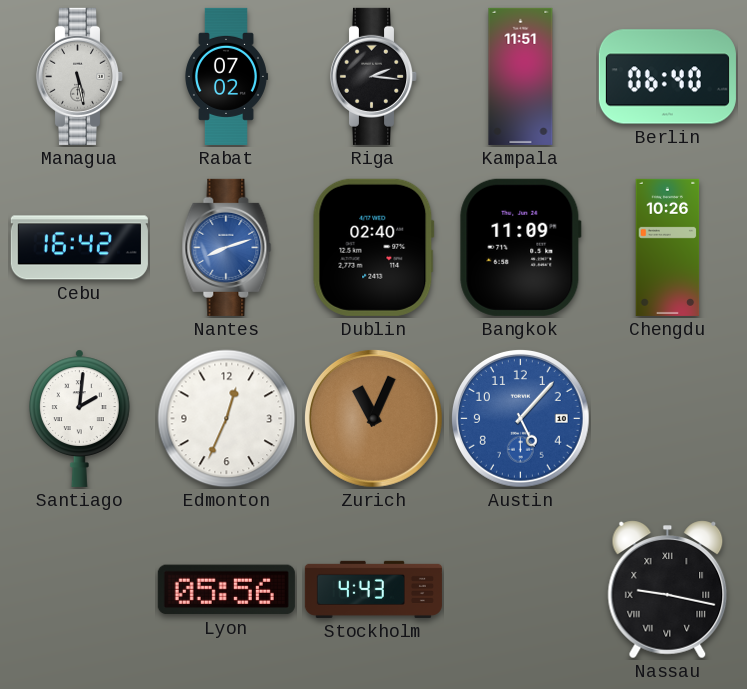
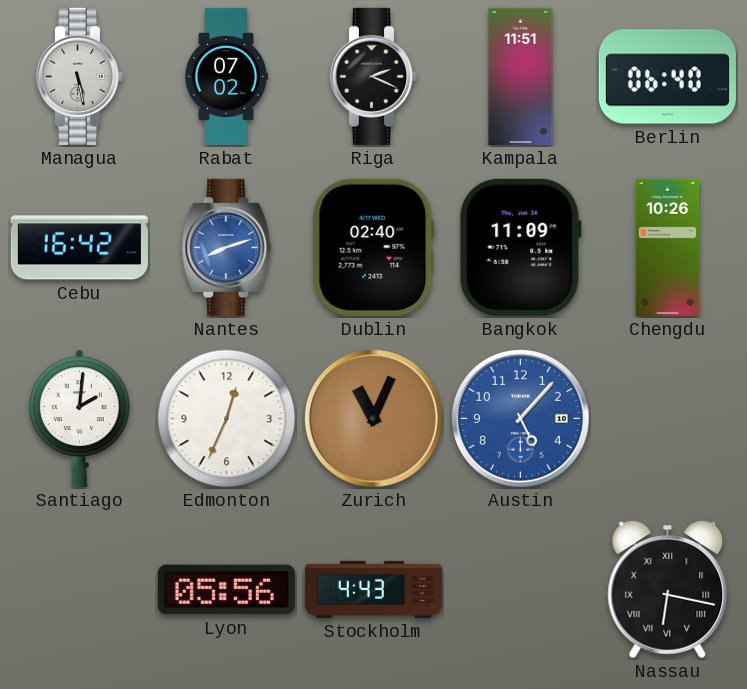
Riga: 2:16 -> 2:19
Nassau: 9:17 -> 6:17
